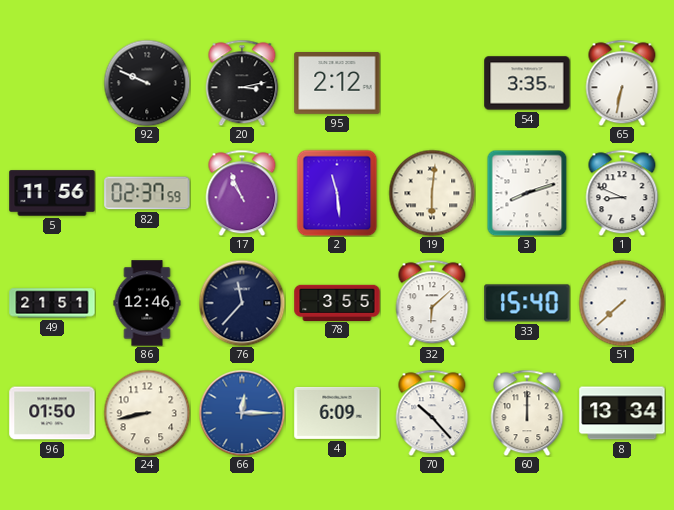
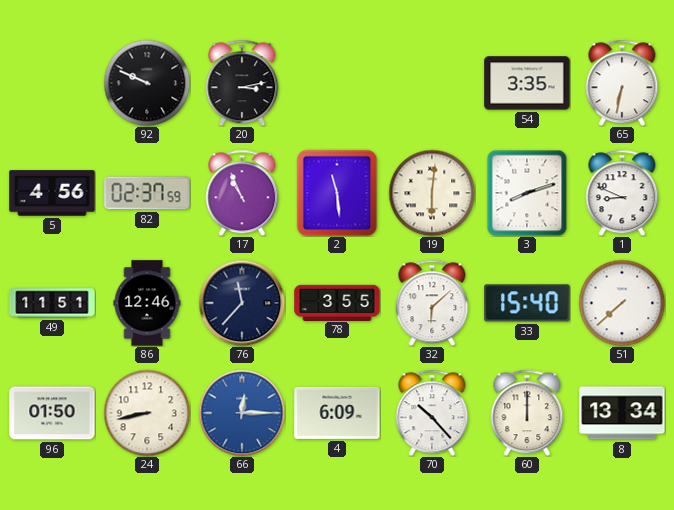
95: 2:12 -> none
5: 11:56 -> 4:56
49: 21:51 -> 11:51
